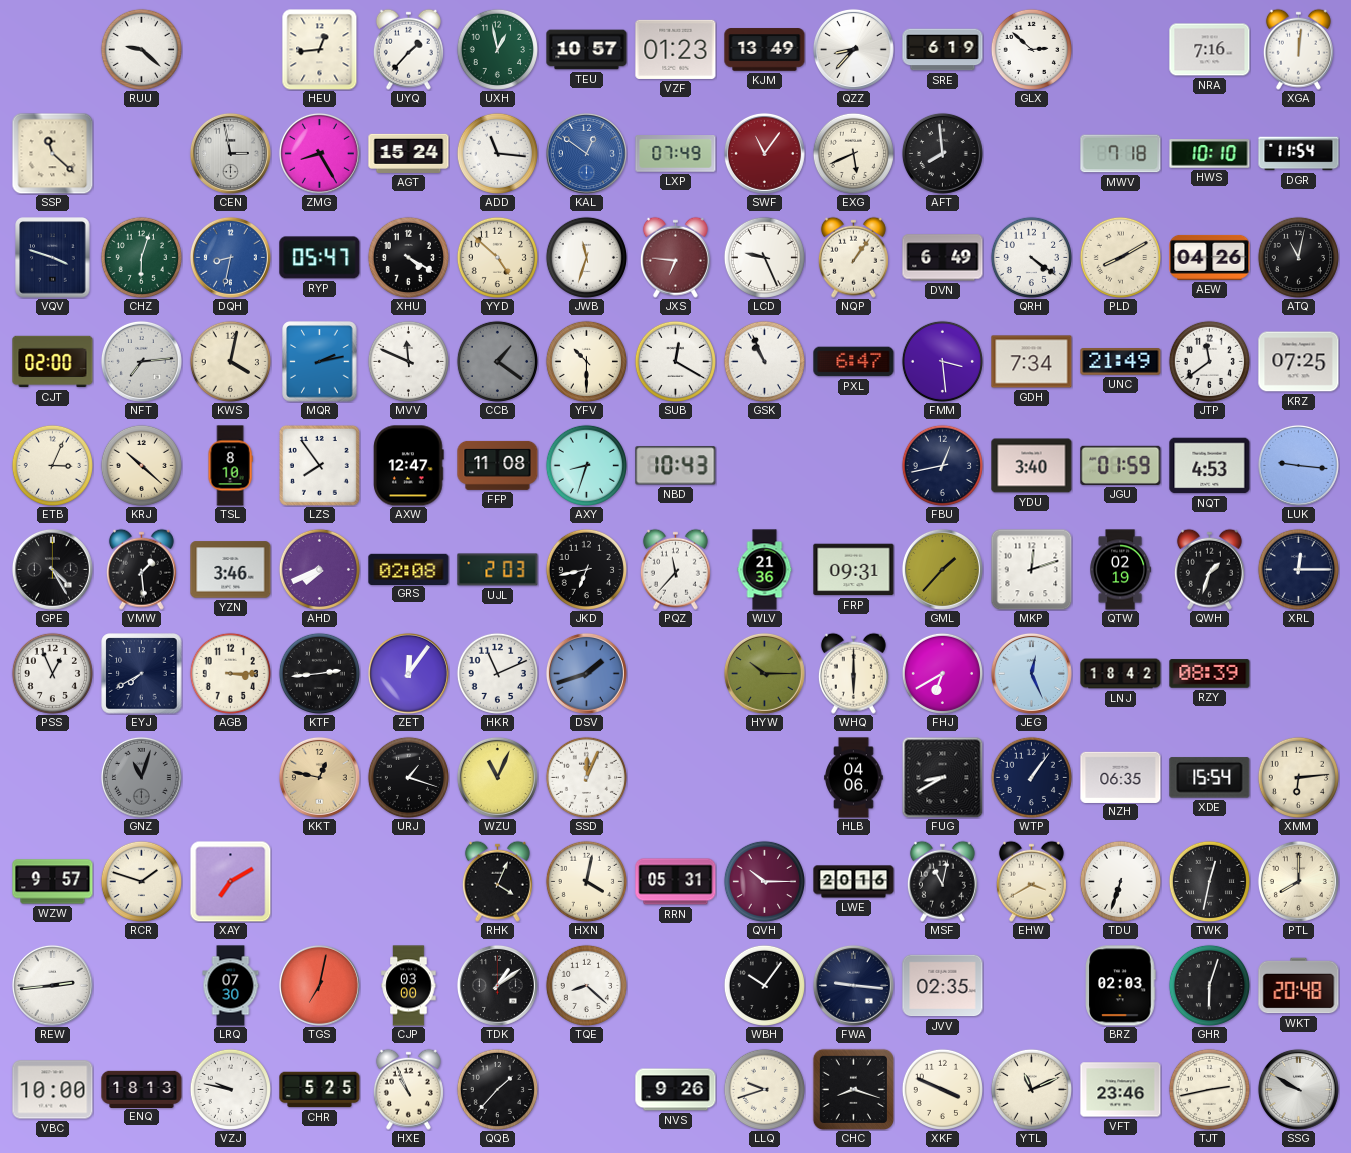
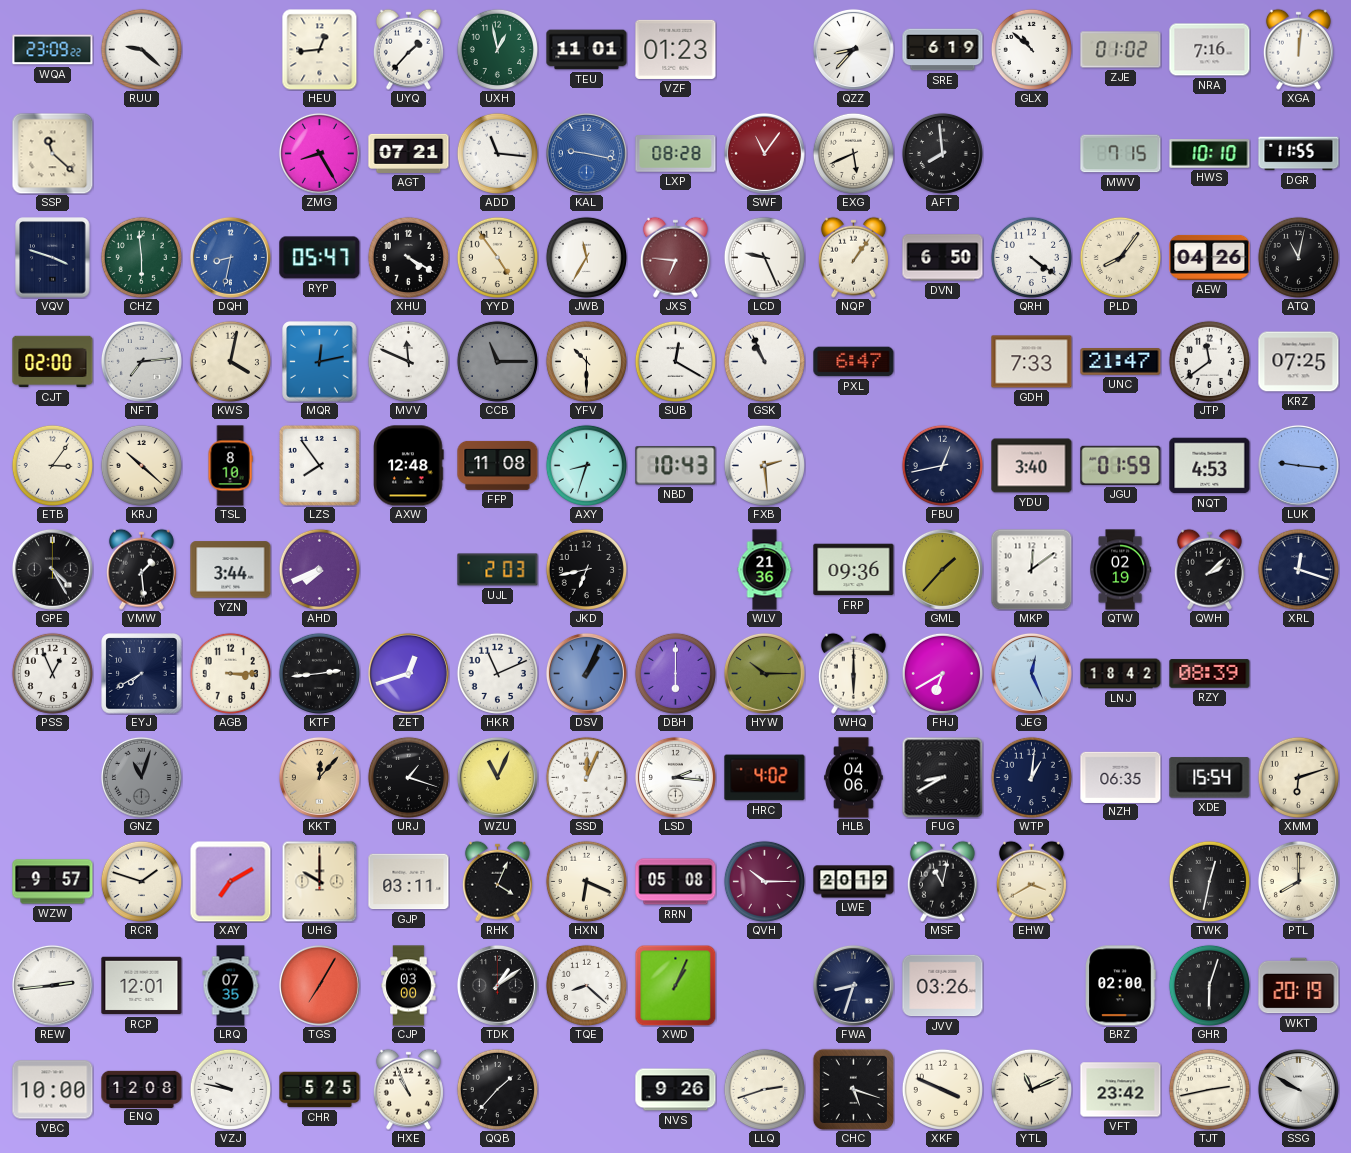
WQA: none -> 23:09
TEU: 10:57 -> 11:01
KJM: 13:49 -> none
GLX: 2:52 -> 10:52
ZJE: none -> 01:02
CEN: 2:58 -> none
AGT: 15:24 -> 07:21
KAL: 12:51 -> 9:17
LXP: 07:49 -> 08:28
MWV: 7:18 -> 7:15
DGR: 11:54 -> 11:55
CHZ: 6:03 -> 5:59
YYD: 4:52 -> 4:54
JWB: 11:33 -> 11:35
DVN: 6:49 -> 6:50
PLD: 8:10 -> 8:06
MQR: 2:13 -> 12:13
CCB: 1:21 -> 11:15
FMM: 3:29 -> none
GDH: 7:34 -> 7:33
UNC: 21:49 -> 21:47
ETB: 3:04 -> 3:06
AXW: 12:47 -> 12:48
FXB: none -> 2:29
YZN: 3:46 -> 3:44
GRS: 02:08 -> none
PQZ: 11:37 -> none
FRP: 09:31 -> 09:36
MKP: 12:12 -> 12:09
QWH: 1:33 -> 2:08
XRL: 12:15 -> 12:18
ZET: 12:06 -> 12:42
DSV: 1:42 -> 1:04
DBH: none -> 6:00
KKT: 12:47 -> 12:07
LSD: none -> 2:16
HRC: none -> 4:02
WTP: 1:06 -> 1:01
XMM: 6:14 -> 6:12
UHG: none -> 10:00
GJP: none -> 03:11
HXN: 4:02 -> 6:19
RRN: 05:31 -> 05:08
LWE: 20:16 -> 20:19
TDU: 6:33 -> none
RCP: none -> 12:01
LRQ: 07:30 -> 07:35
TGS: 7:02 -> 7:05
XWD: none -> 1:04
WBH: 10:06 -> none
FWA: 9:16 -> 8:33
JVV: 02:35 -> 03:26
BRZ: 02:03 -> 02:00
WKT: 20:48 -> 20:19
ENQ: 18:13 -> 12:08
LLQ: 9:42 -> 2:42
CHC: 8:18 -> 5:18
VFT: 23:46 -> 23:42
